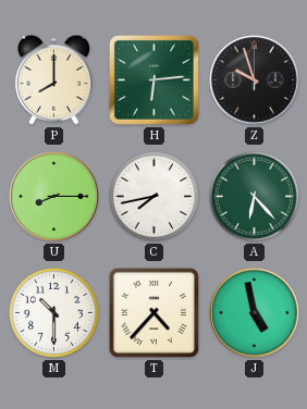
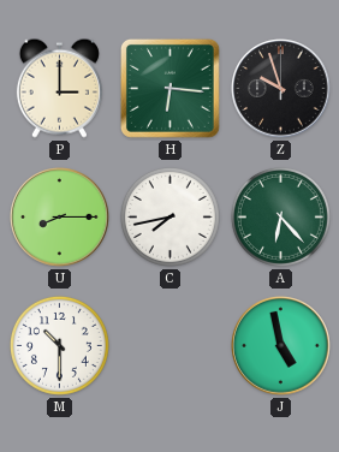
P: 8:00 -> 3:00
H: 6:14 -> 6:16
T: 4:37 -> none
